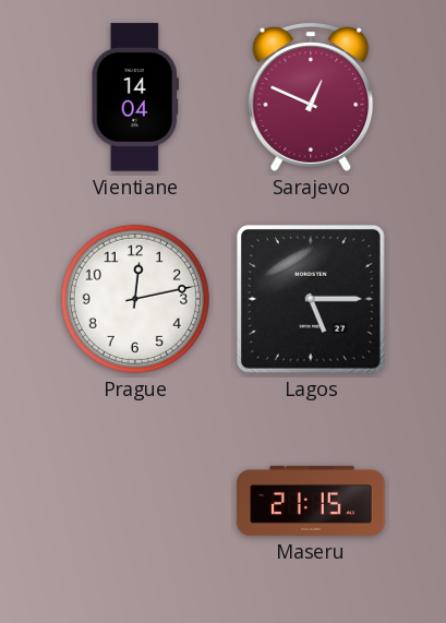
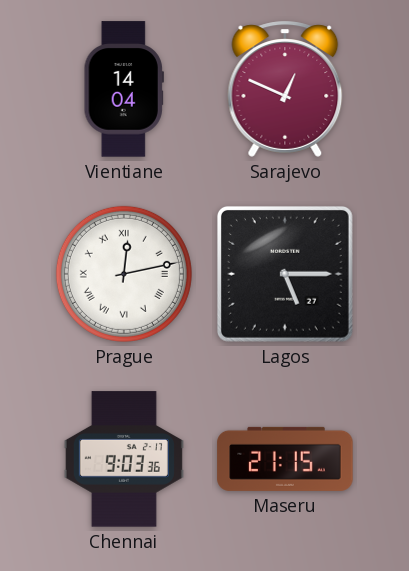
Prague numerals: Arabic -> Roman
Chennai: none -> 9:03
